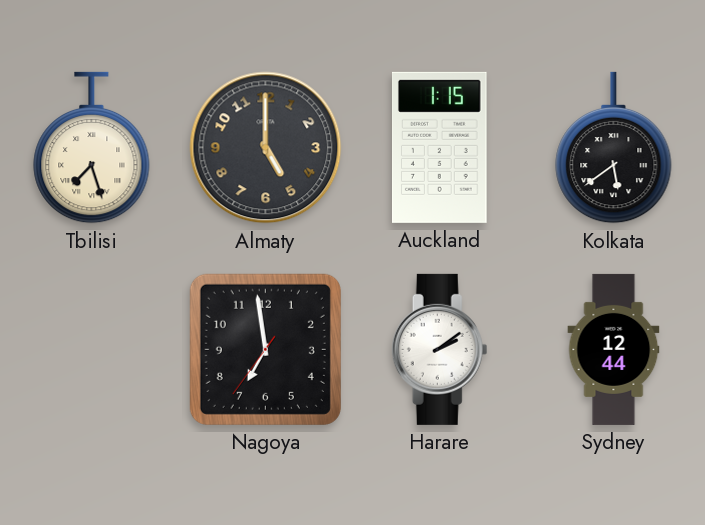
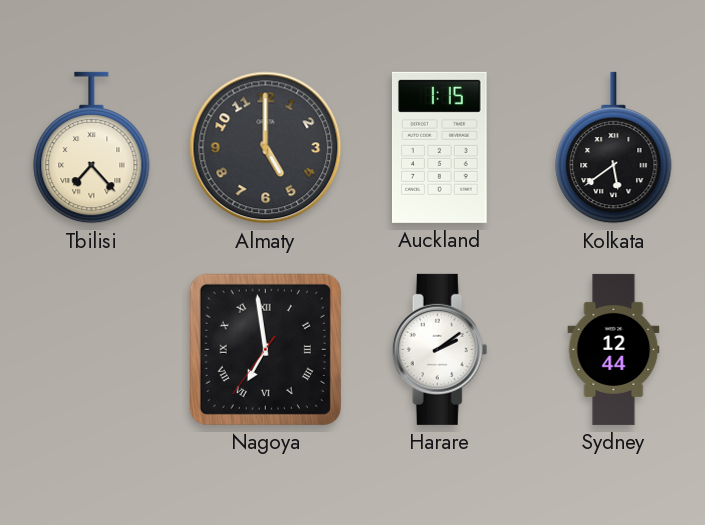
Tbilisi: 7:27 -> 7:23
Nagoya numerals: Arabic -> Roman
